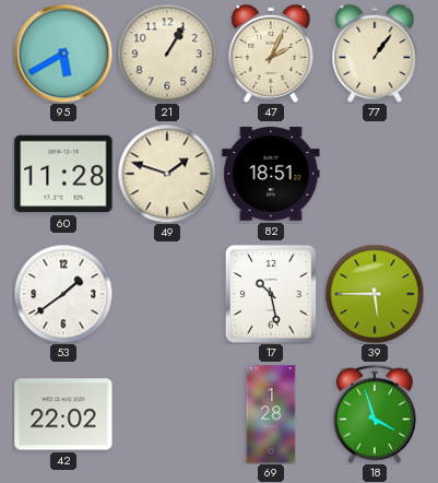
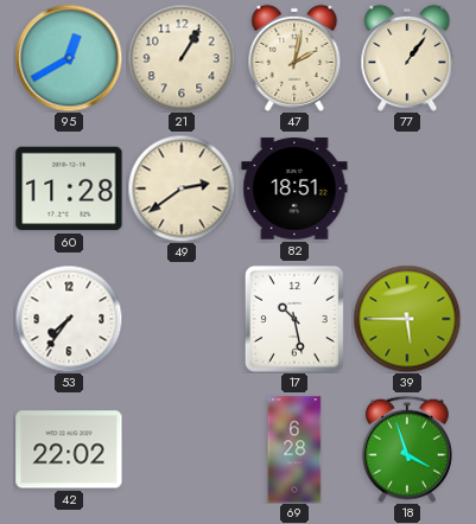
95: 5:40 -> 12:40
47: 2:04 -> 2:02
49: 1:48 -> 2:39
53: 1:39 -> 7:36
69: 1:28 -> 6:28
